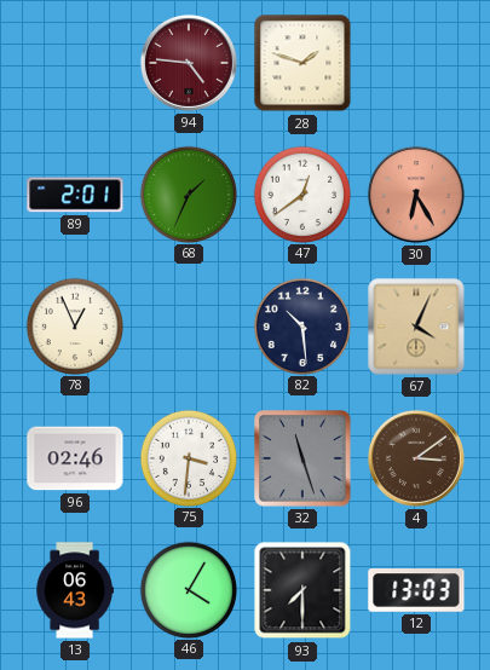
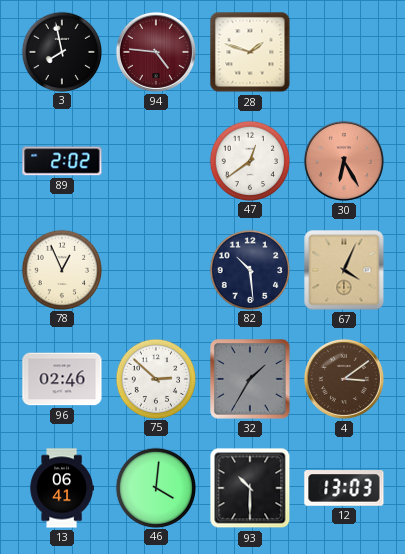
3: none -> 7:58
89: 2:01 -> 2:02
68: 1:34 -> none
75: 3:31 -> 2:52
32: 11:27 -> 1:35
13: 06:43 -> 06:41
46: 4:05 -> 4:01
93: 7:30 -> 10:30
